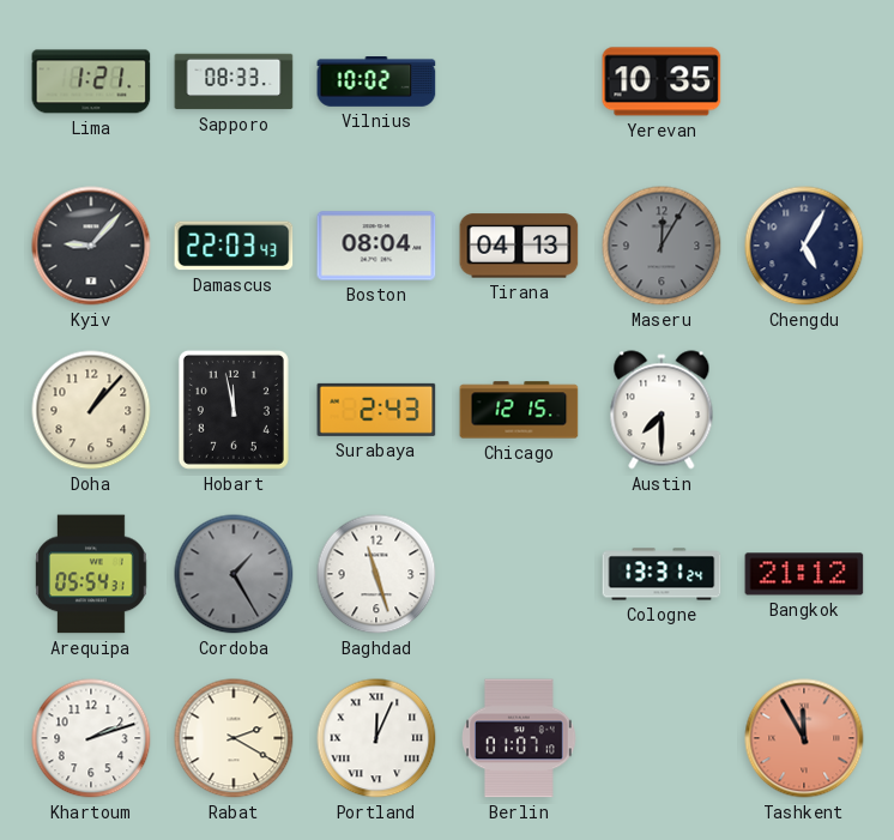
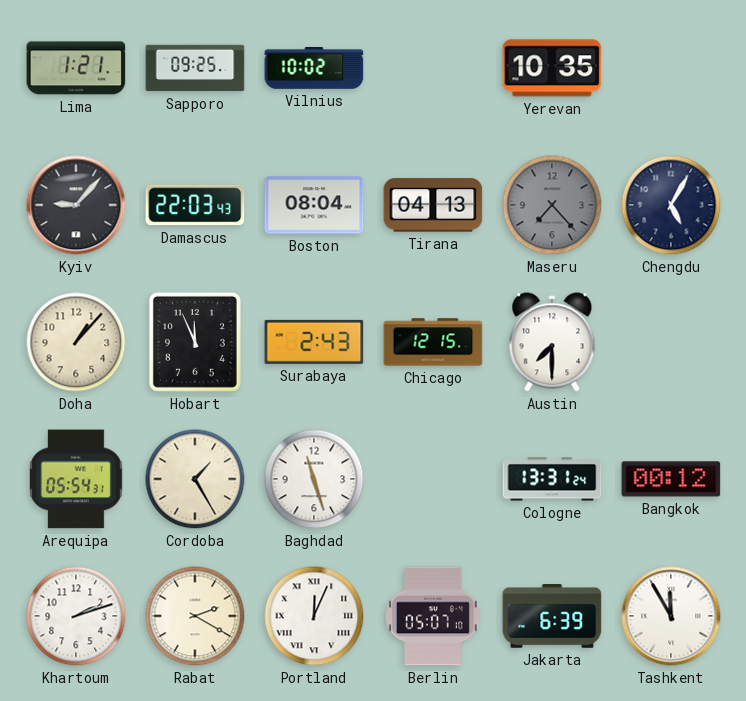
Sapporo: 08:33 -> 09:25
Maseru: 12:05 -> 7:23
Hobart: 11:58 -> 11:56
Cordoba dial: grey -> cream
Bangkok: 21:12 -> 00:12
Berlin: 01:07 -> 05:07
Jakarta: none -> 6:39
Tashkent dial: salmon -> white
